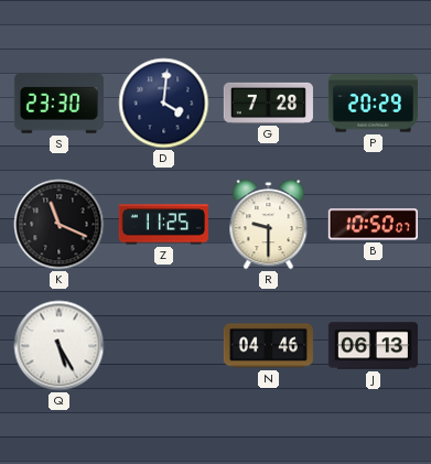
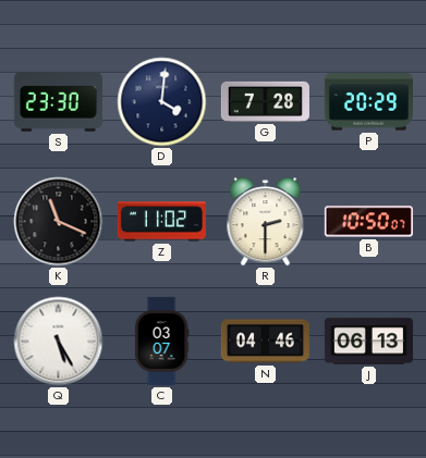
Z: 11:25 -> 11:02
R: 9:30 -> 2:30
C: none -> 03:07
